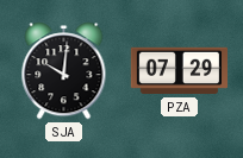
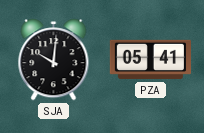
PZA: 07:29 -> 05:41
